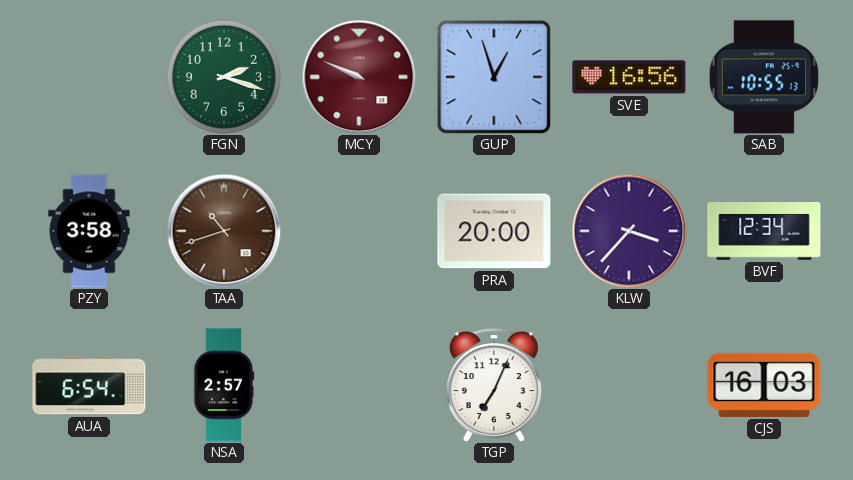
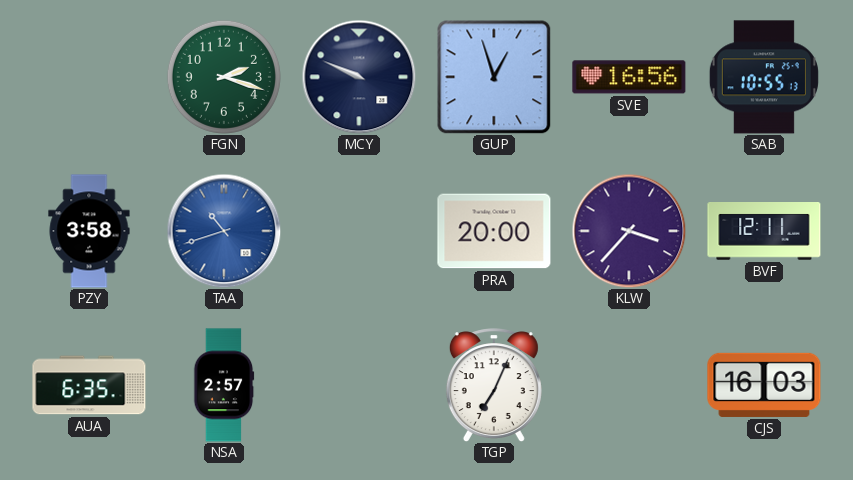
MCY dial: burgundy -> navy
TAA dial: brown -> blue
BVF: 12:34 -> 12:11
AUA: 6:54 -> 6:35
